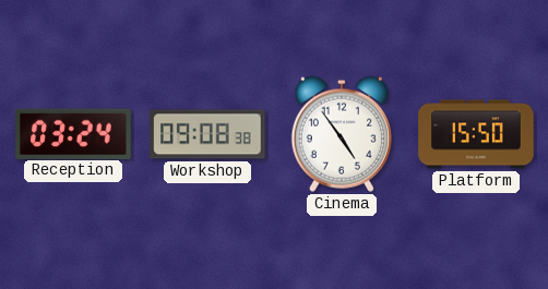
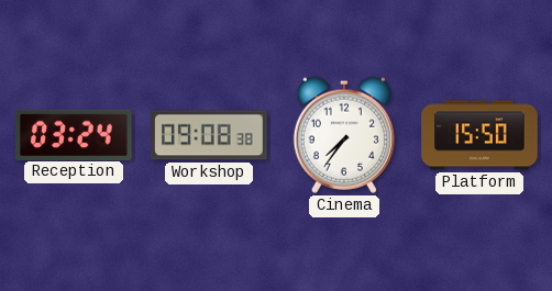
Cinema: 4:54 -> 7:36
